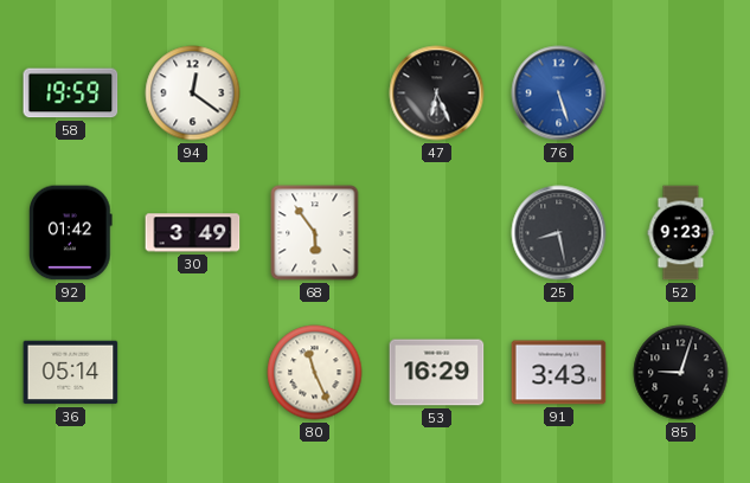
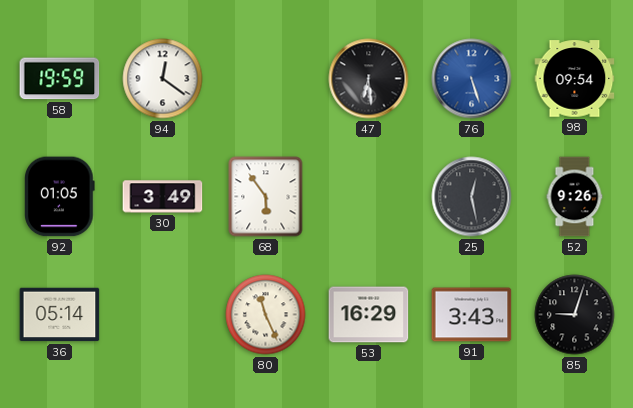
47: 6:26 -> 6:29
98: none -> 09:54
92: 01:42 -> 01:05
25: 8:28 -> 12:28
52: 9:23 -> 9:26
